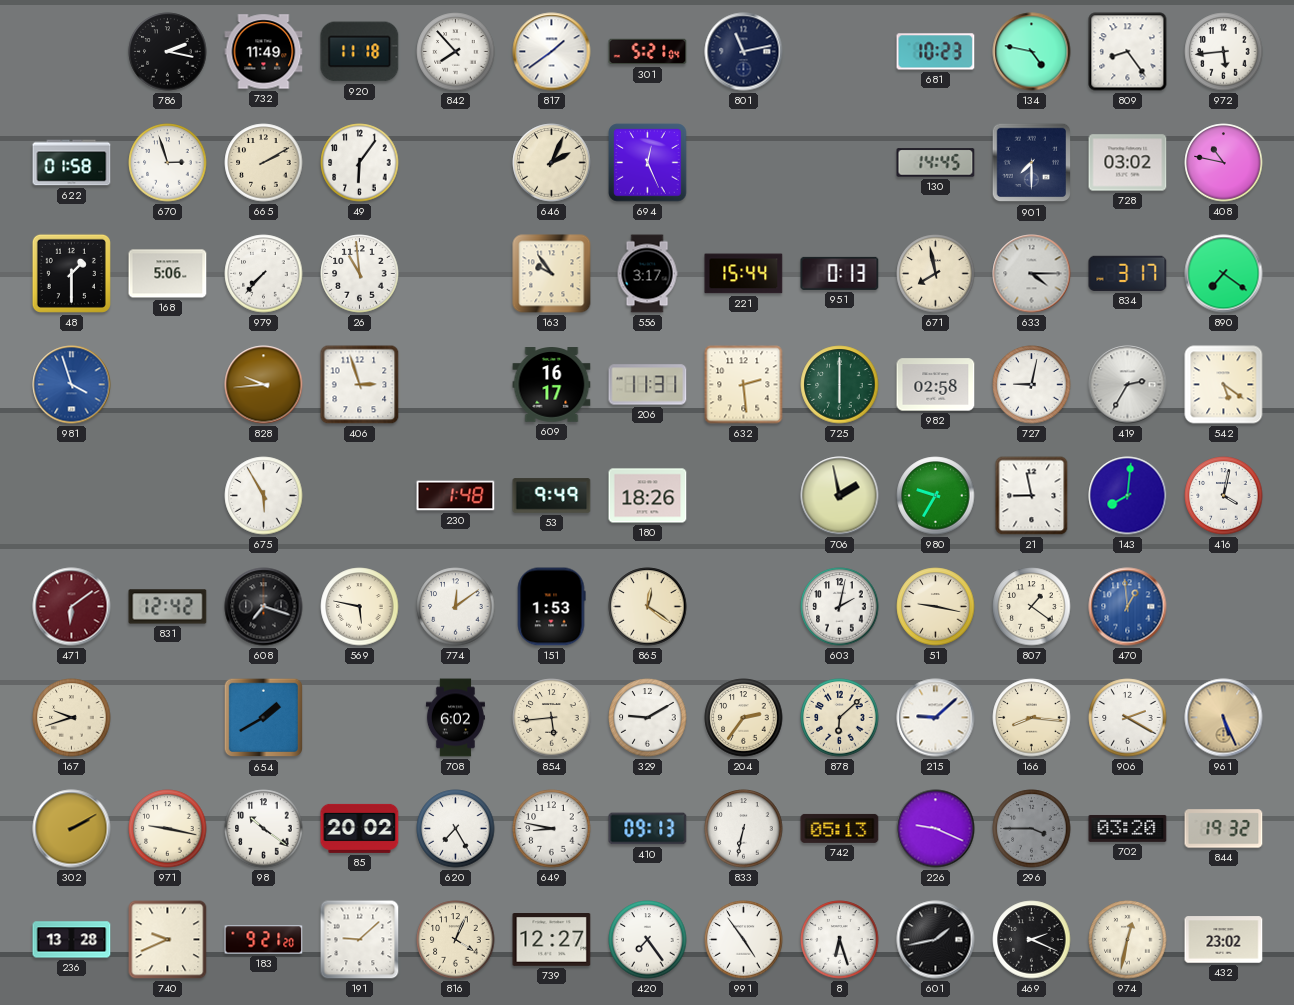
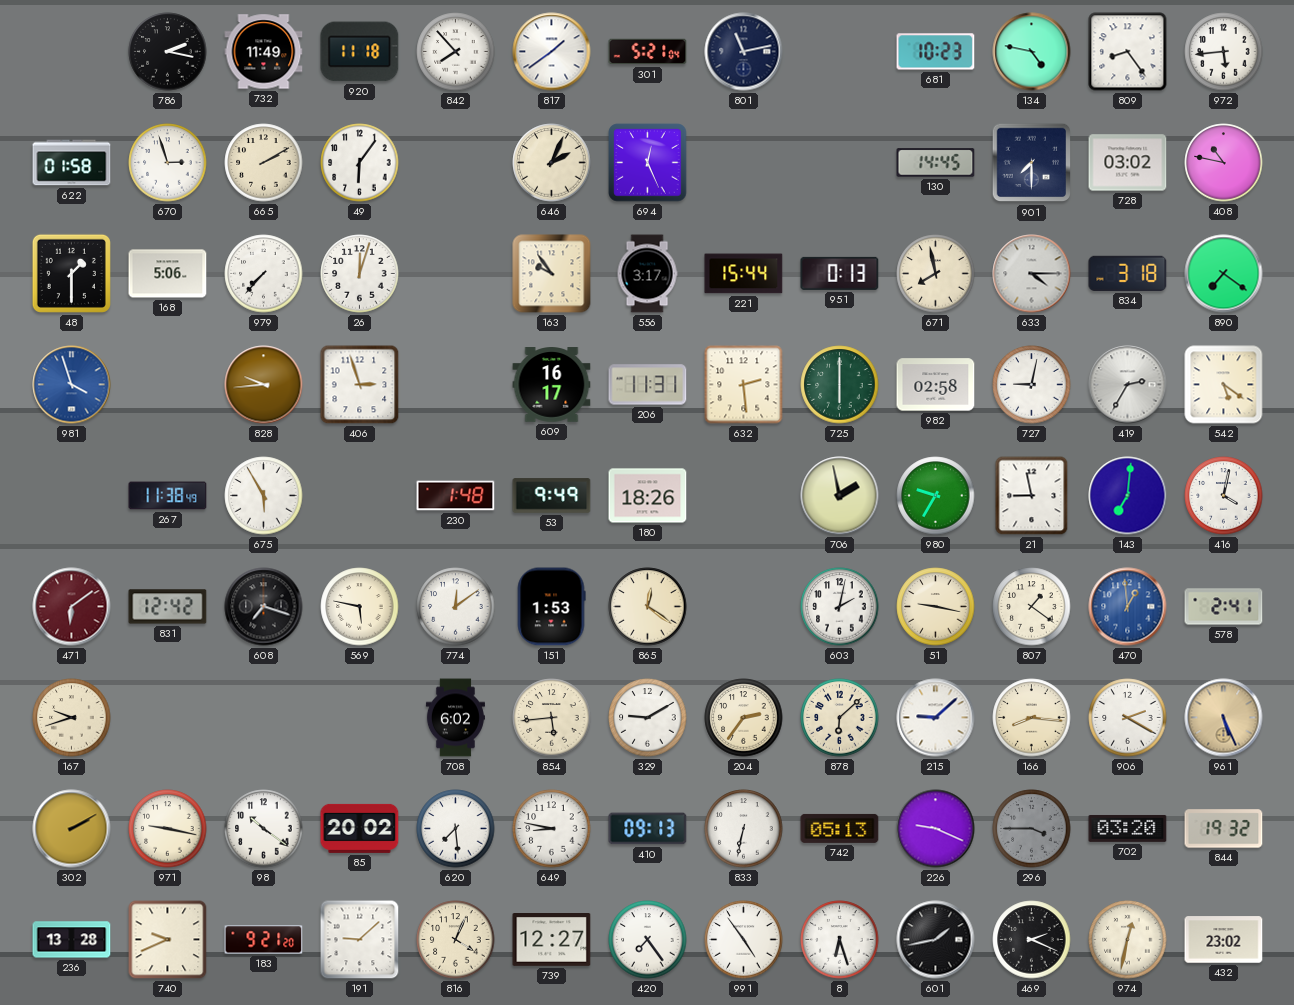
26: 10:59 -> 12:03
834: 3:17 -> 3:18
267: none -> 11:38
143: 8:01 -> 7:01
578: none -> 2:41
654: 1:40 -> none
620: 7:25 -> 7:29
